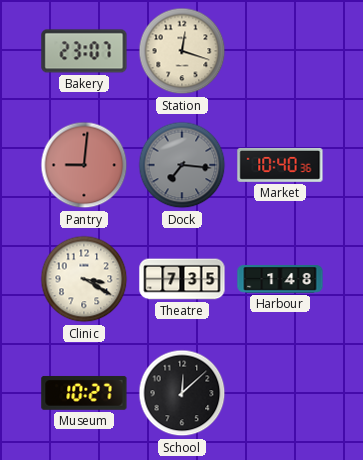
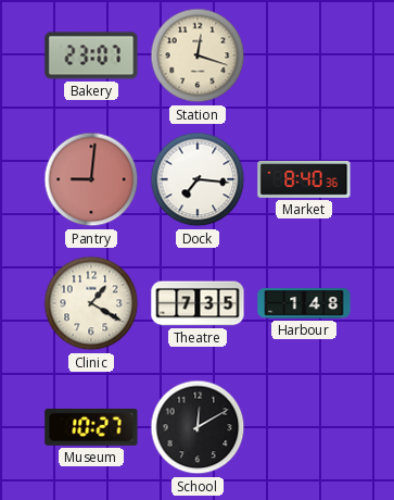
Dock dial: grey -> white
Market: 10:40 -> 8:40
Clinic: 3:20 -> 1:20
School: 12:08 -> 12:10
